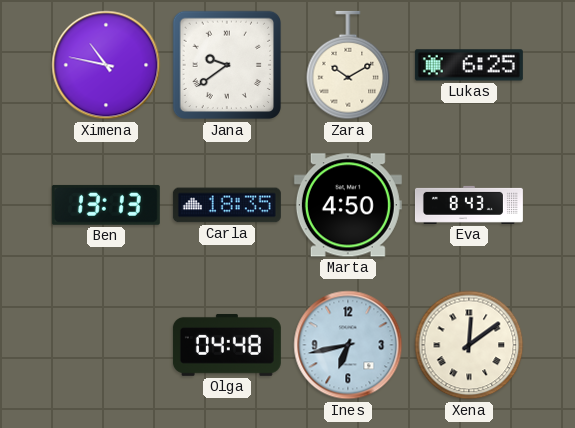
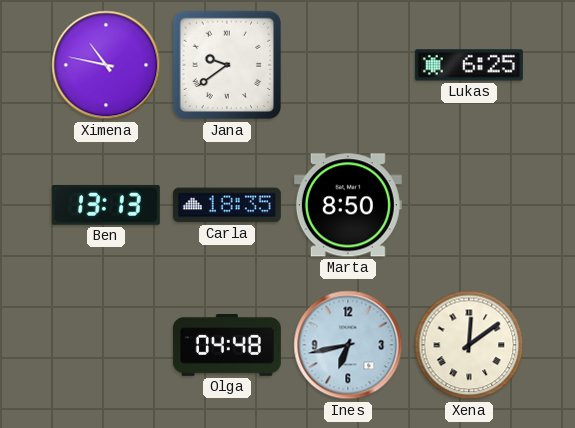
Zara: 10:10 -> none
Marta: 4:50 -> 8:50
Eva: 8:43 -> none
